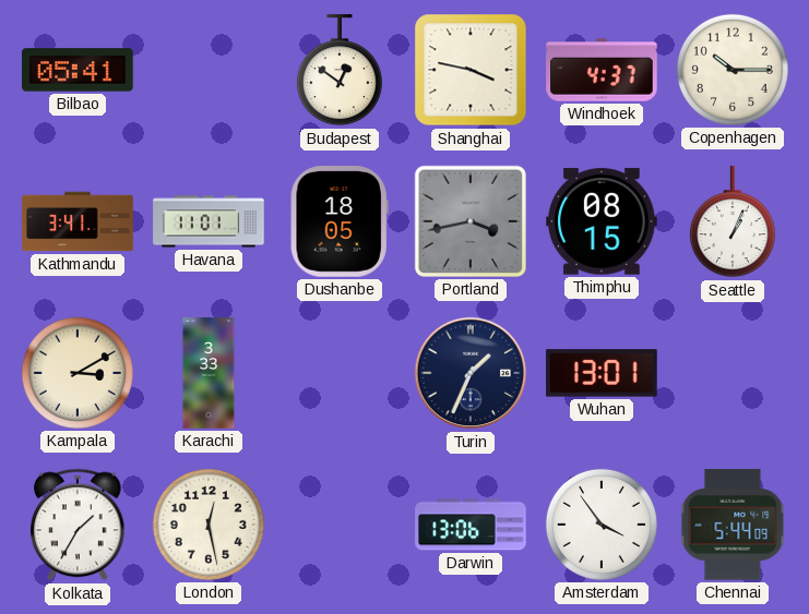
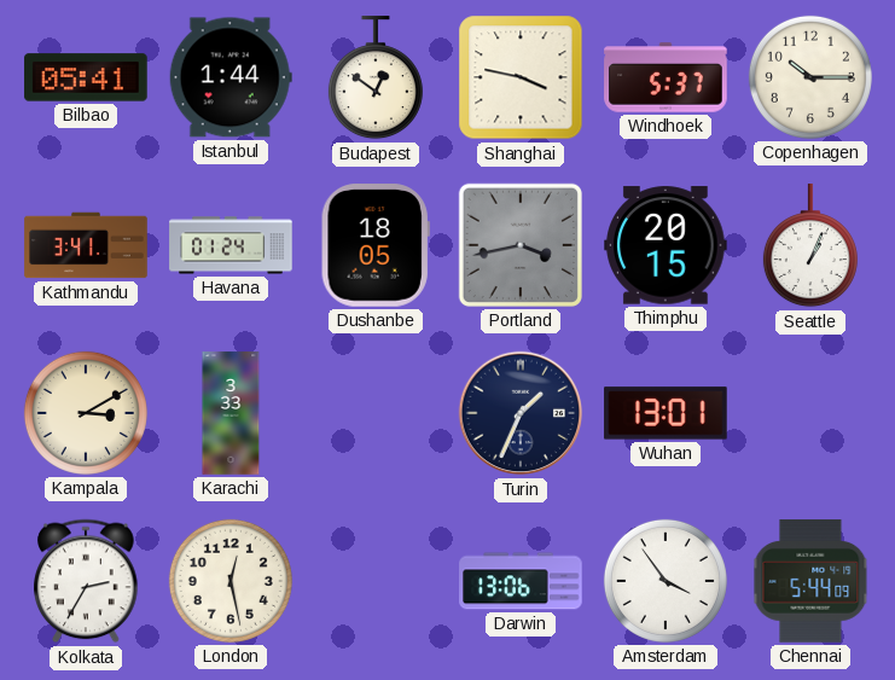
Istanbul: none -> 1:44
Windhoek: 4:37 -> 5:37
Havana: 11:01 -> 01:24
Thimphu: 08:15 -> 20:15
Kolkata: 1:35 -> 2:35
